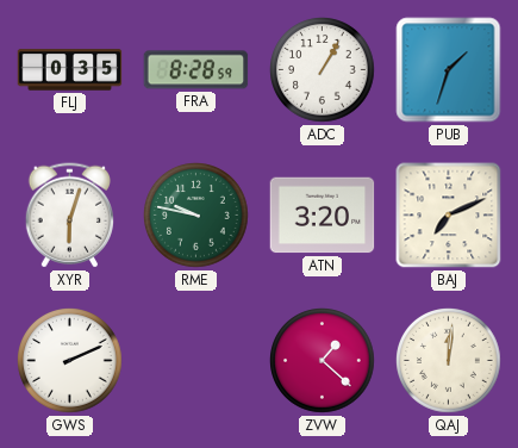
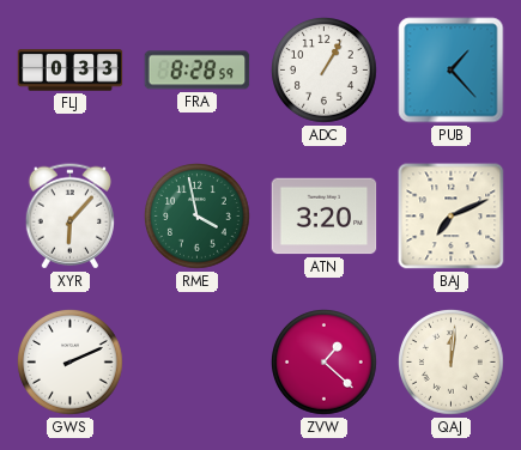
FLJ: 0:35 -> 0:33
PUB: 1:33 -> 1:23
XYR: 6:03 -> 6:07
RME: 9:47 -> 3:58
